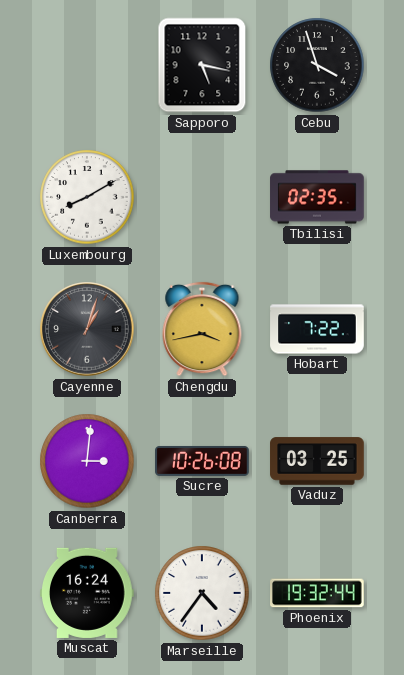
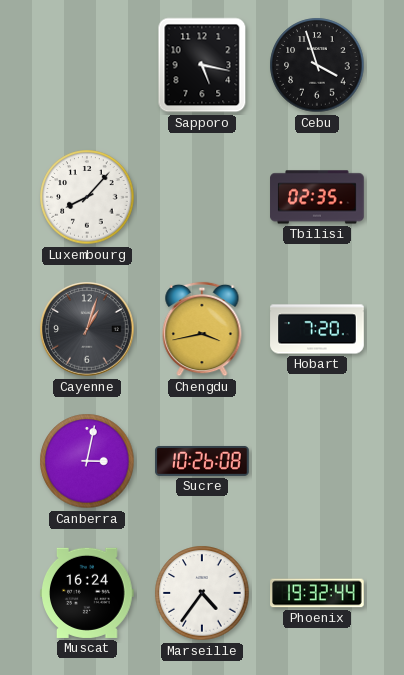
Luxembourg: 8:10 -> 8:07
Hobart: 7:22 -> 7:20
Canberra: 3:01 -> 3:02
Vaduz: 03:25 -> none
